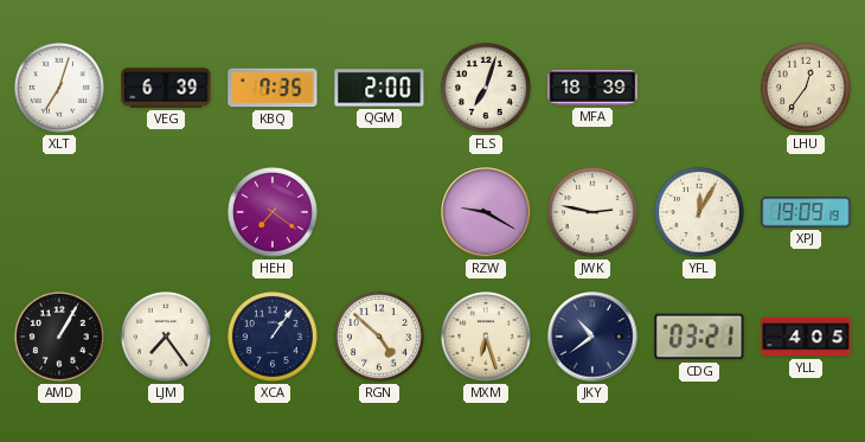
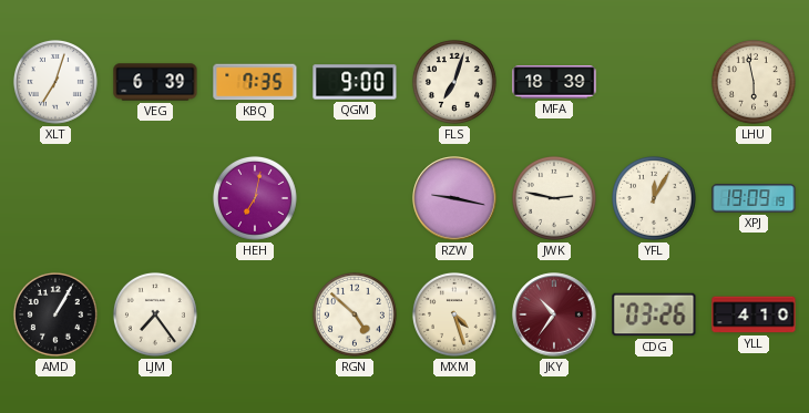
QGM: 2:00 -> 9:00
LHU: 12:36 -> 5:58
HEH: 7:21 -> 7:02
RZW: 9:20 -> 9:17
XCA: 1:06 -> none
MXM: 6:27 -> 4:27
JKY: 10:39 -> 10:36
JKY dial: navy -> burgundy
CDG: 03:21 -> 03:26
YLL: 4:05 -> 4:10
